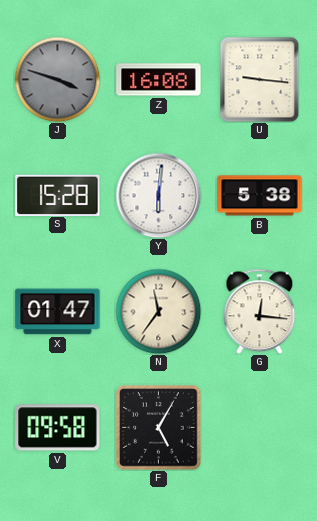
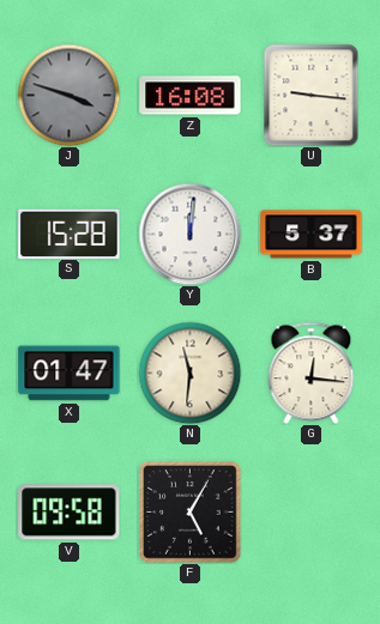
Y: 6:01 -> 12:01
B: 5:38 -> 5:37
N: 11:36 -> 11:31
